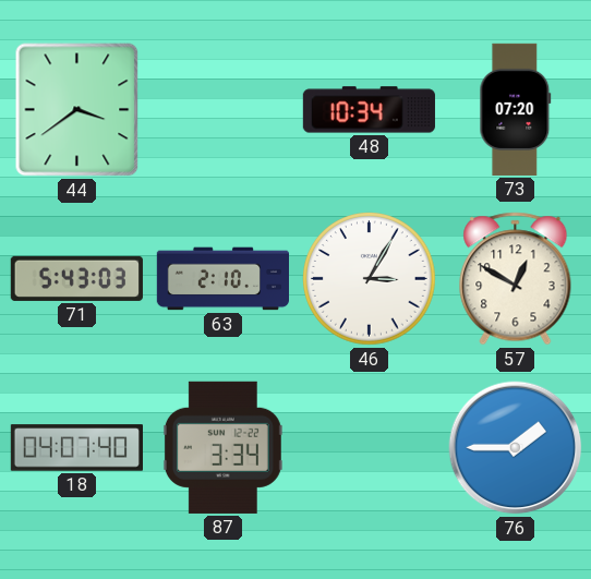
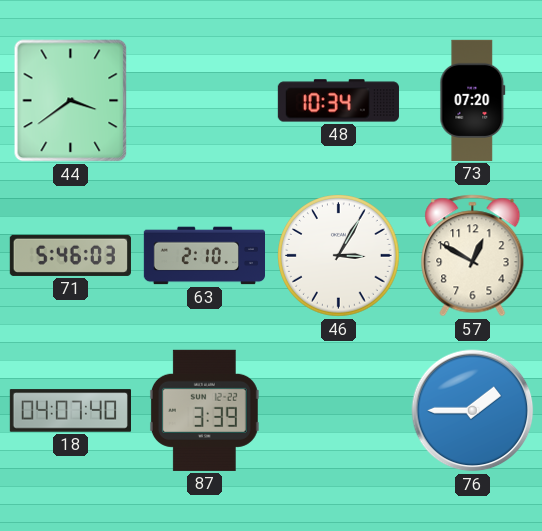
71: 5:43 -> 5:46
87: 3:34 -> 3:39
